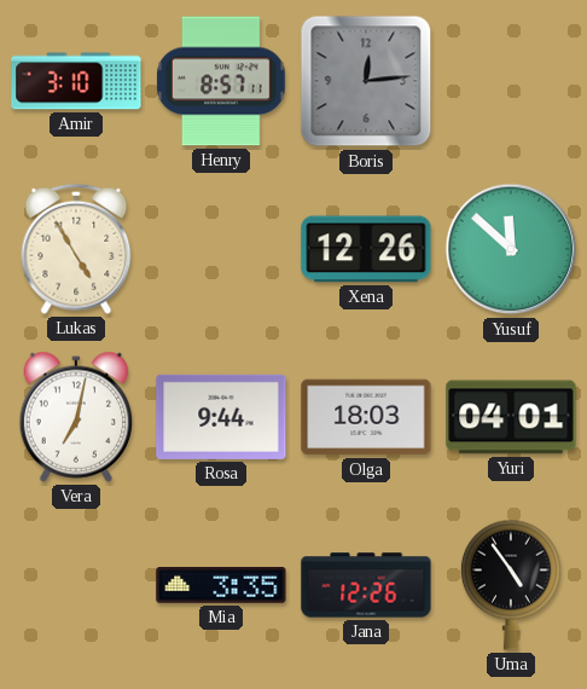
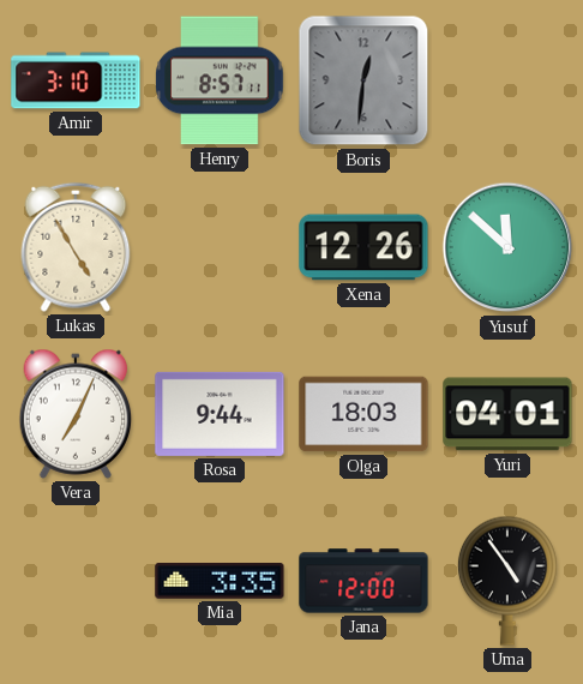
Boris: 12:14 -> 12:31
Vera: 7:02 -> 7:04
Jana: 12:26 -> 12:00
